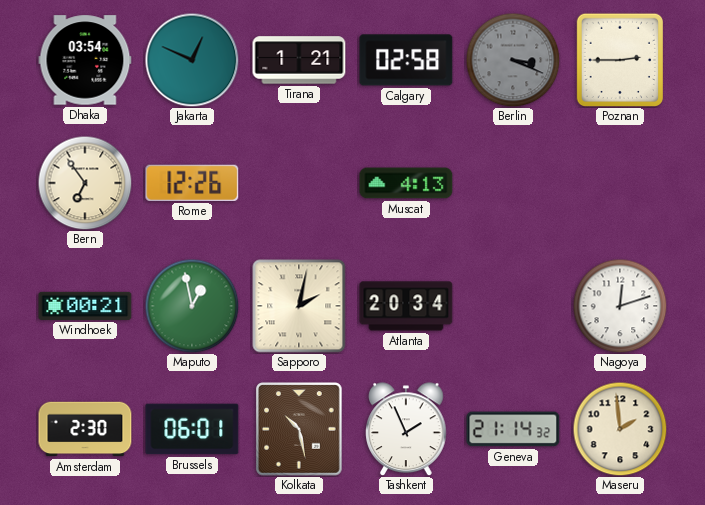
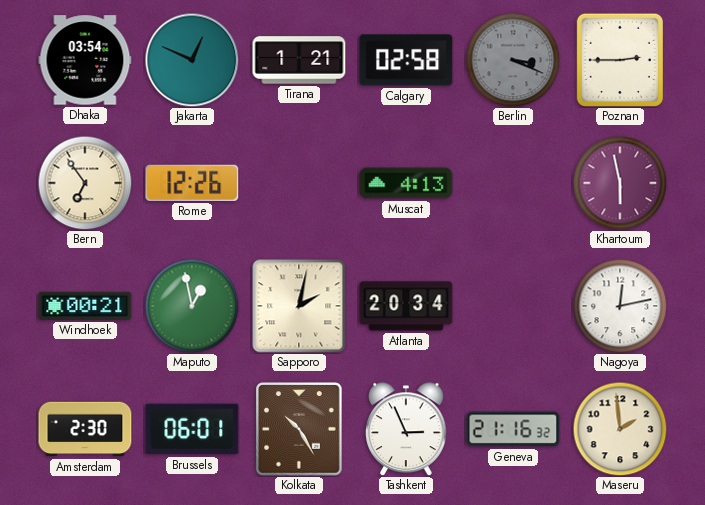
Khartoum: none -> 5:58
Nagoya: 12:12 -> 12:13
Kolkata: 10:28 -> 10:25
Tashkent: 1:56 -> 2:56
Geneva: 21:14 -> 21:16
